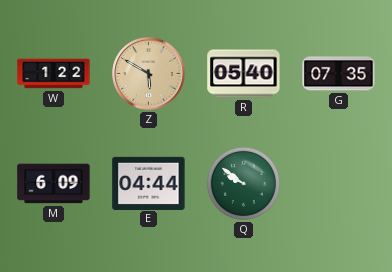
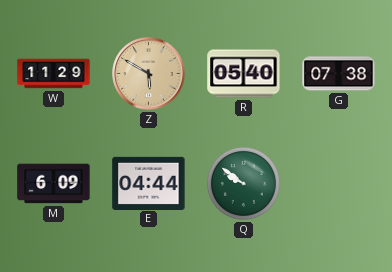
W: 1:22 -> 11:29
G: 07:35 -> 07:38
